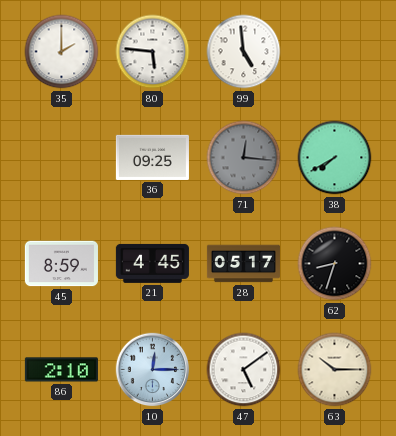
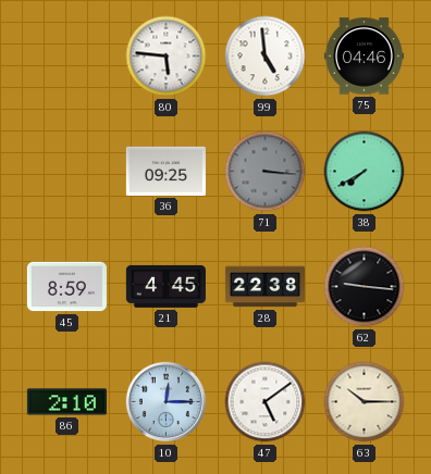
35: 2:00 -> none
75: none -> 04:46
71: 12:16 -> 3:16
28: 05:17 -> 22:38
62: 8:33 -> 9:16
